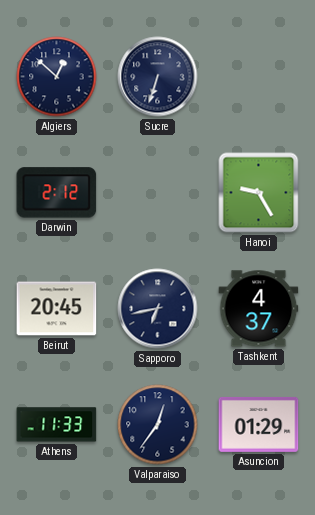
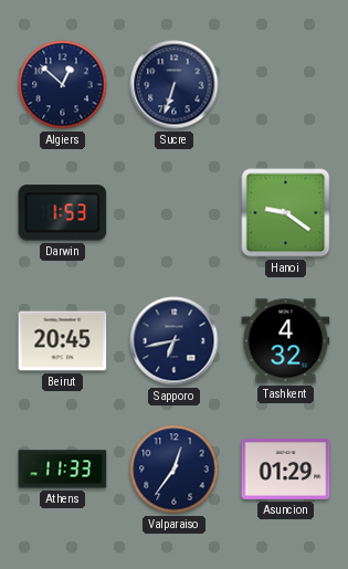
Darwin: 2:12 -> 1:53
Hanoi: 9:25 -> 9:21
Tashkent: 4:37 -> 4:32
